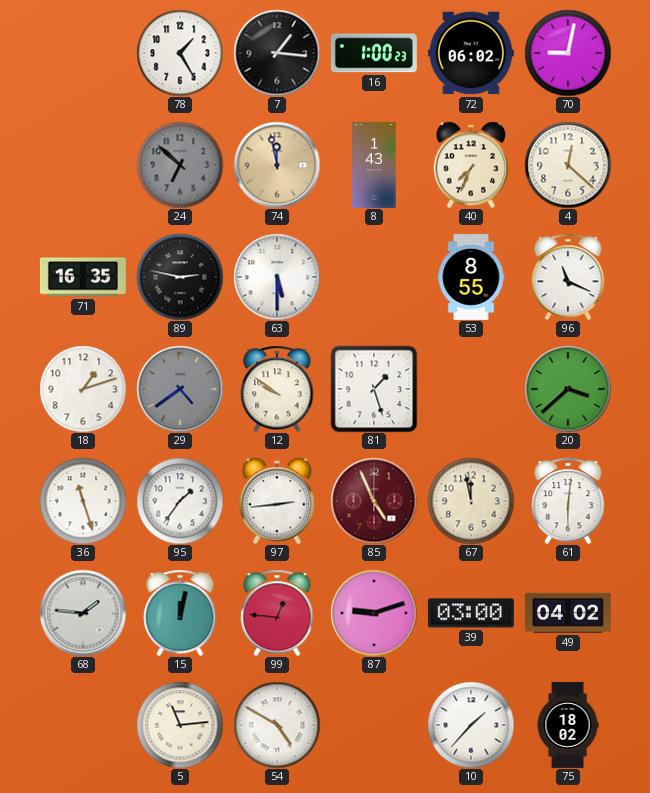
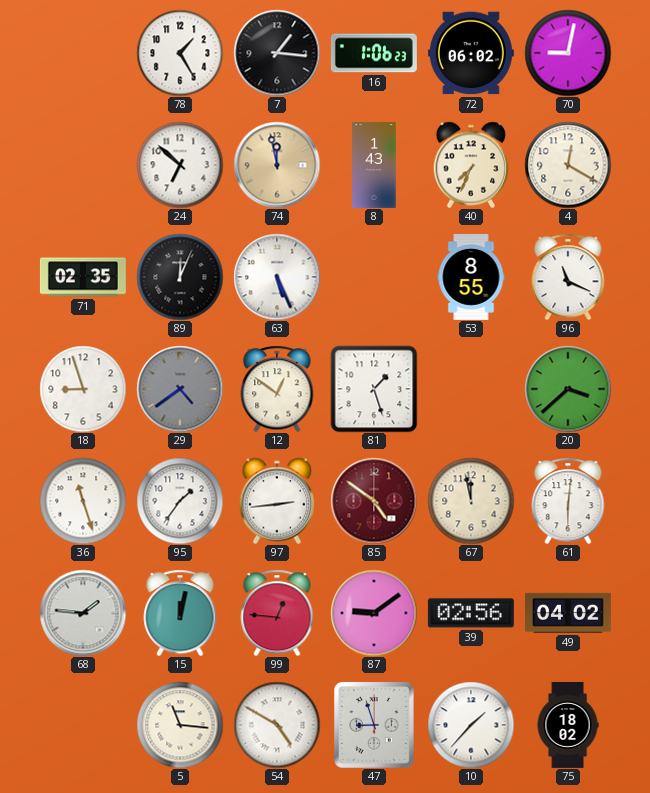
16: 1:00 -> 1:06
24 dial: grey -> white
4: 12:22 -> 12:20
71: 16:35 -> 02:35
89: 2:47 -> 12:04
63: 5:30 -> 5:26
18: 1:12 -> 8:57
12: 9:51 -> 12:51
85: 4:56 -> 4:51
87: 9:12 -> 9:09
39: 03:00 -> 02:56
5: 11:14 -> 11:16
47: none -> 8:57
